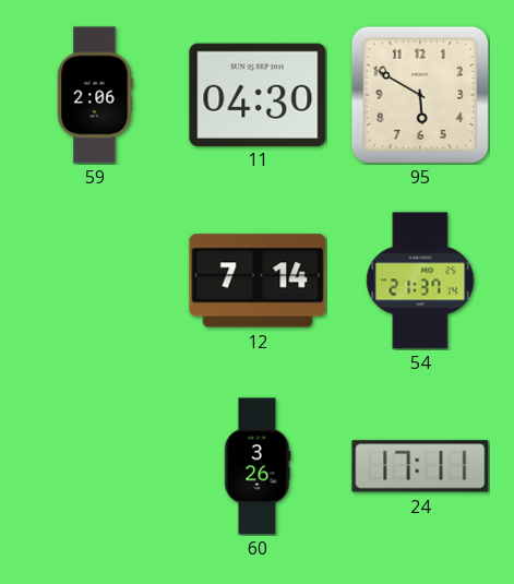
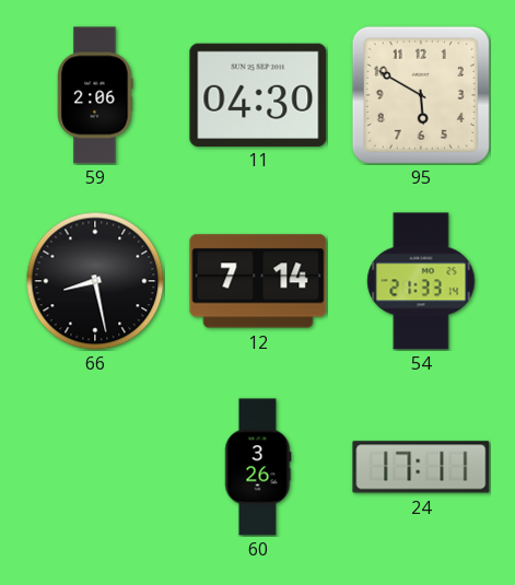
66: none -> 8:28
54: 21:37 -> 21:33
